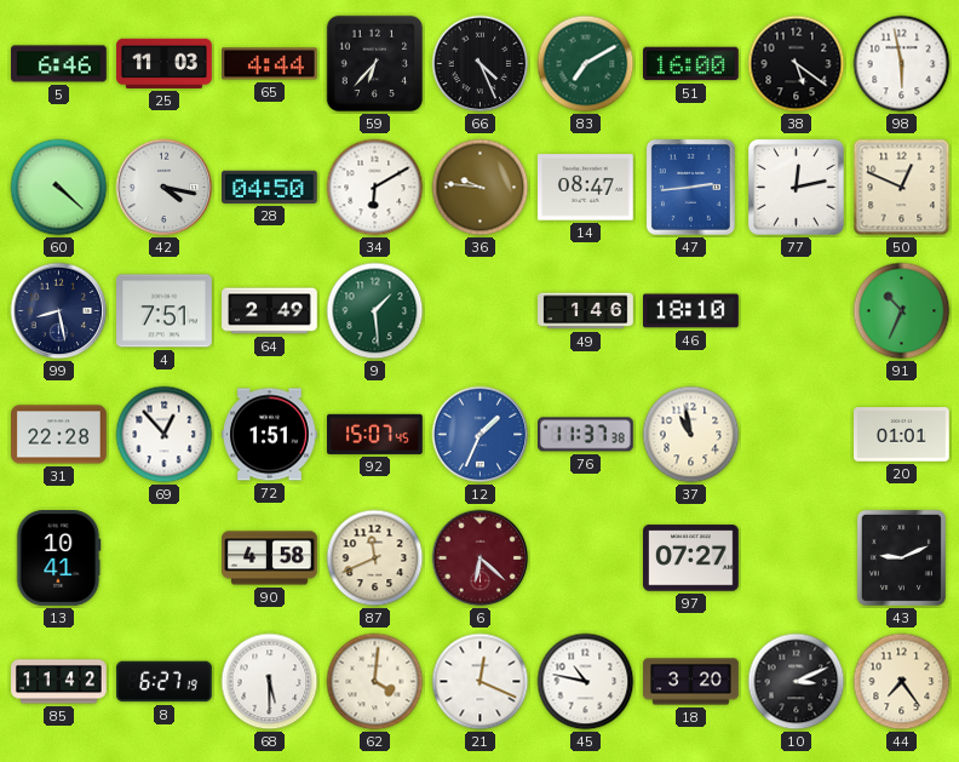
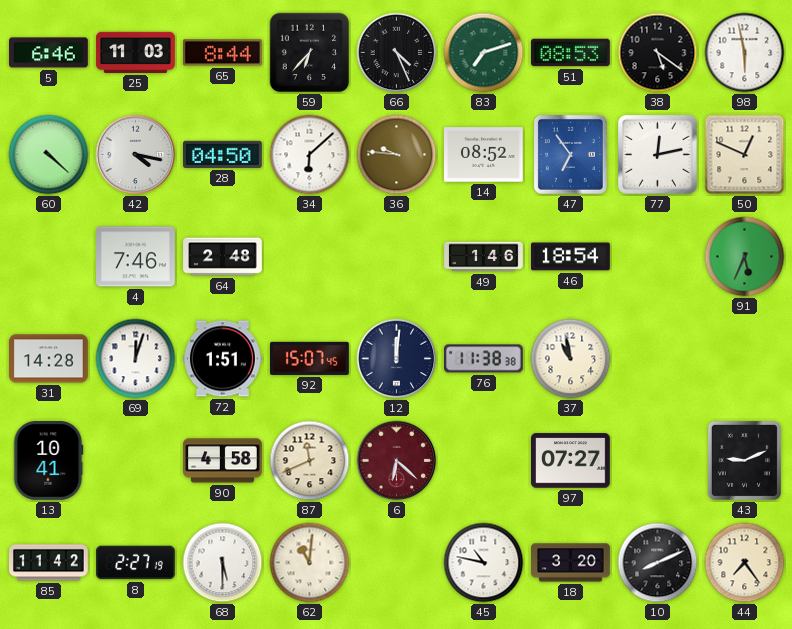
65: 4:44 -> 8:44
83: 7:10 -> 7:12
51: 16:00 -> 08:53
34: 6:10 -> 6:08
14: 08:47 -> 08:52
47: 2:44 -> 6:54
99: 8:28 -> none
4: 7:51 -> 7:46
64: 2:49 -> 2:48
9: 1:29 -> none
46: 18:10 -> 18:54
91: 10:34 -> 5:34
31: 22:28 -> 14:28
69: 12:53 -> 12:03
12: 1:34 -> 12:01
12 dial: blue -> navy
76: 11:37 -> 11:38
20: 01:01 -> none
8: 6:27 -> 2:27
62: 4:01 -> 11:01
21: 12:19 -> none
10: 3:11 -> 8:11
